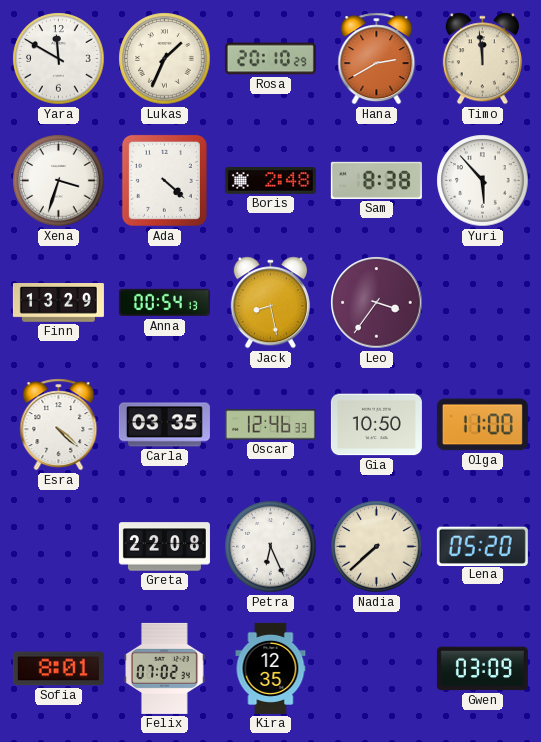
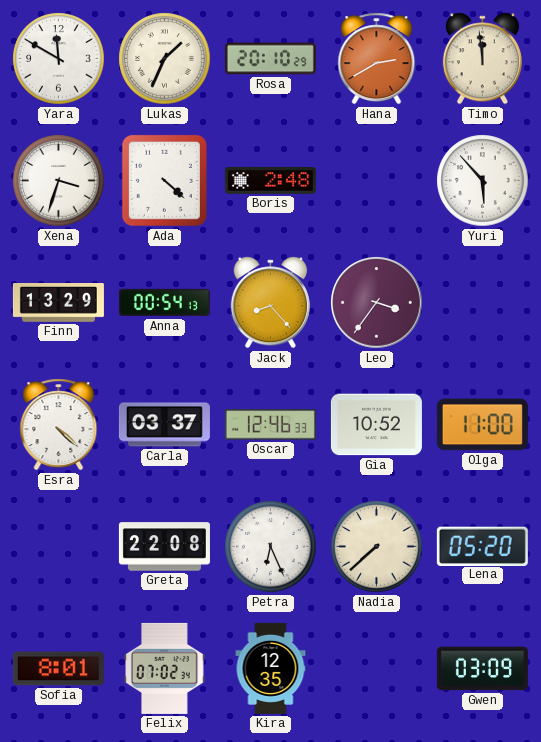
Sam: 8:38 -> none
Jack: 8:28 -> 8:23
Carla: 03:35 -> 03:37
Gia: 10:50 -> 10:52
